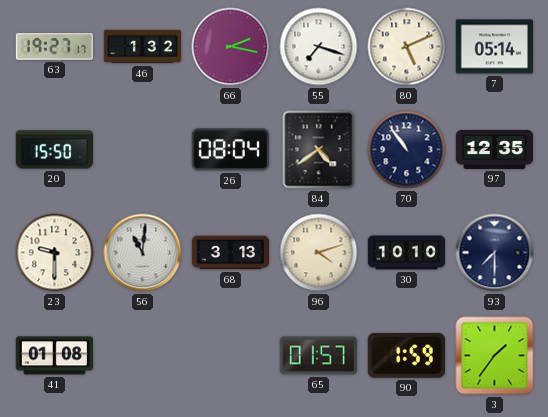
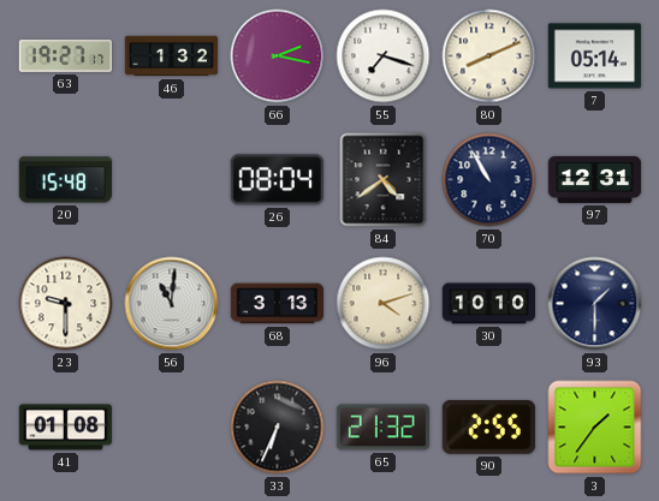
80: 5:11 -> 8:11
20: 15:50 -> 15:48
70: 10:54 -> 10:55
97: 12:35 -> 12:31
93: 7:30 -> 1:30
33: none -> 6:34
65: 01:57 -> 21:32
90: 1:59 -> 2:55
